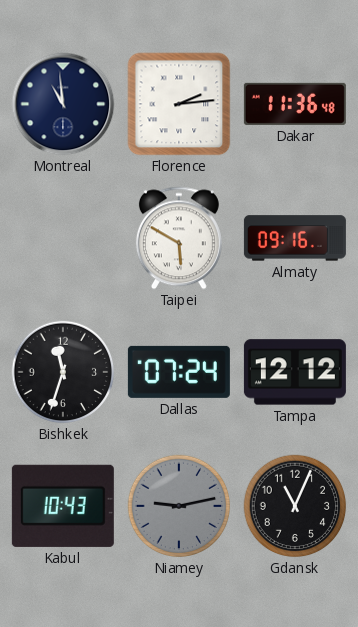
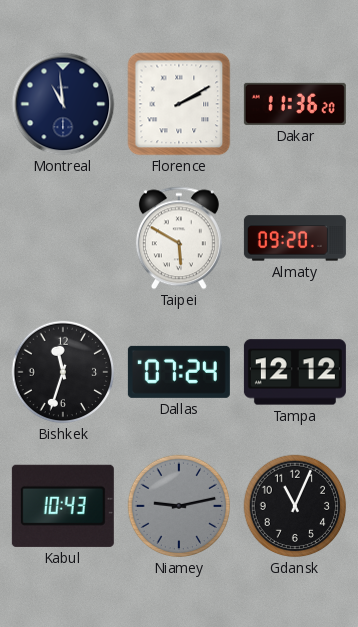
Florence: 2:14 -> 2:10
Dakar: 11:36:48 -> 11:36:20
Almaty: 09:16 -> 09:20
